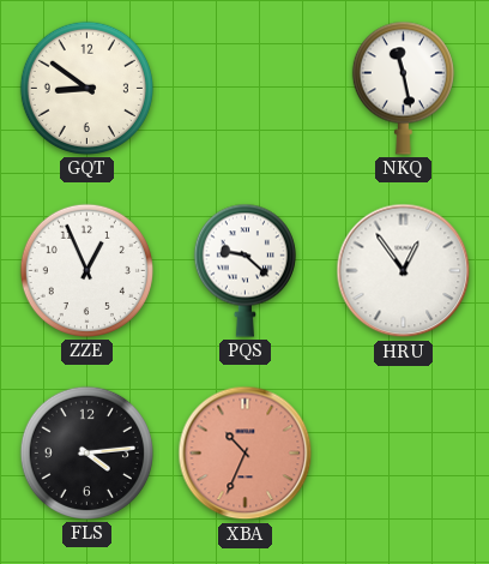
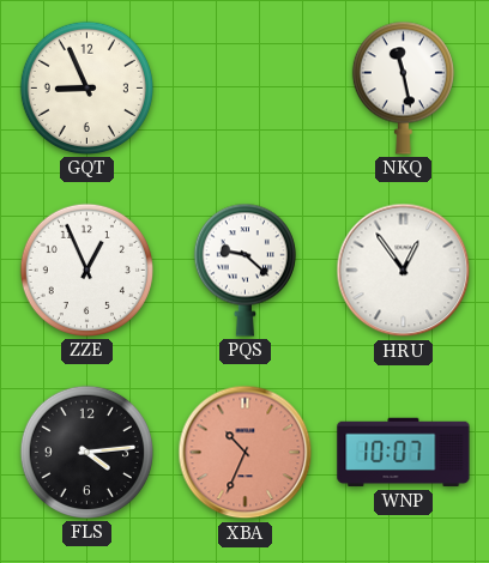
GQT: 8:51 -> 8:56
WNP: none -> 10:07
